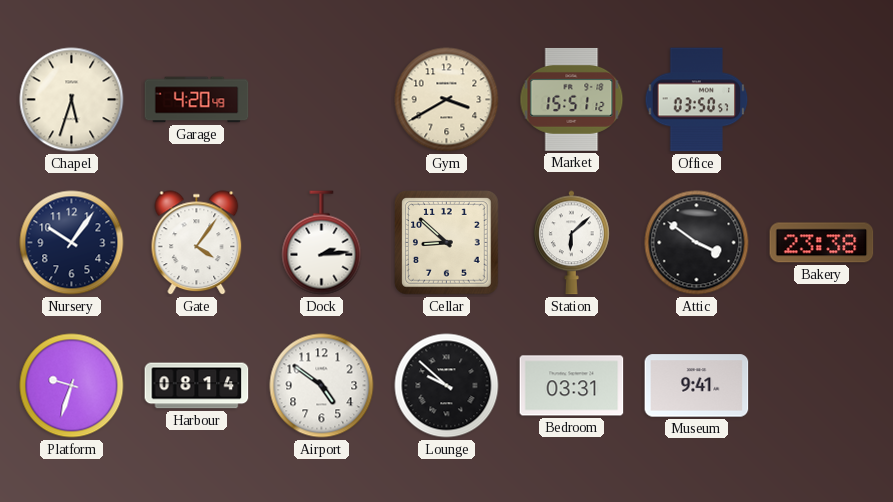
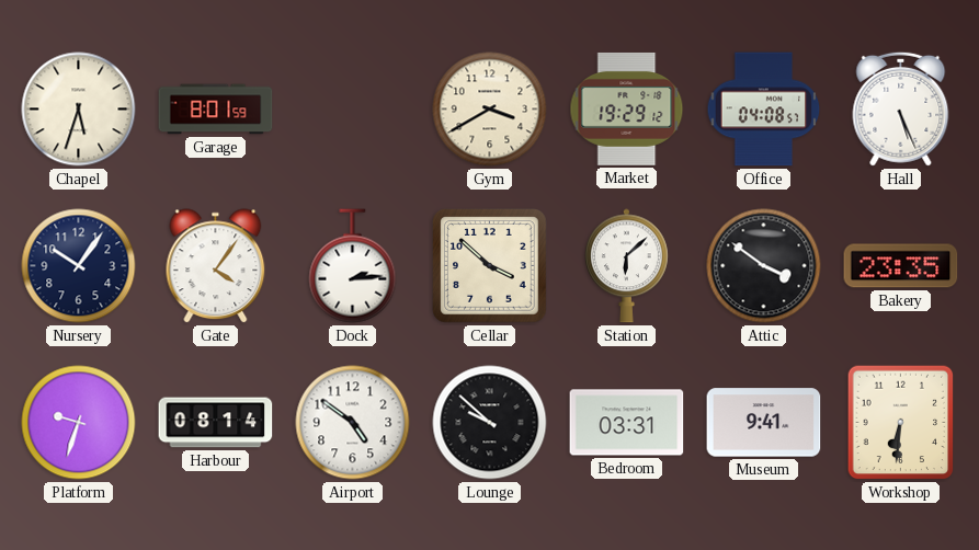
Garage: 4:20 -> 8:01
Market: 15:51 -> 19:29
Office: 03:50 -> 04:08
Hall: none -> 5:26
Cellar: 8:52 -> 3:52
Bakery: 23:38 -> 23:35
Workshop: none -> 6:31
